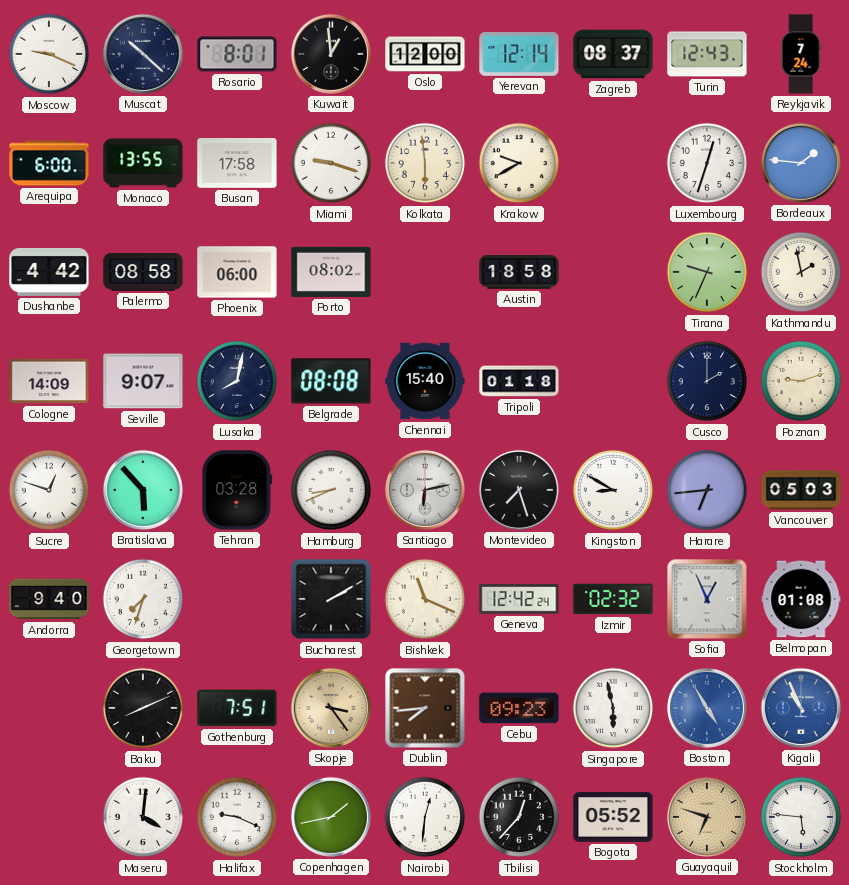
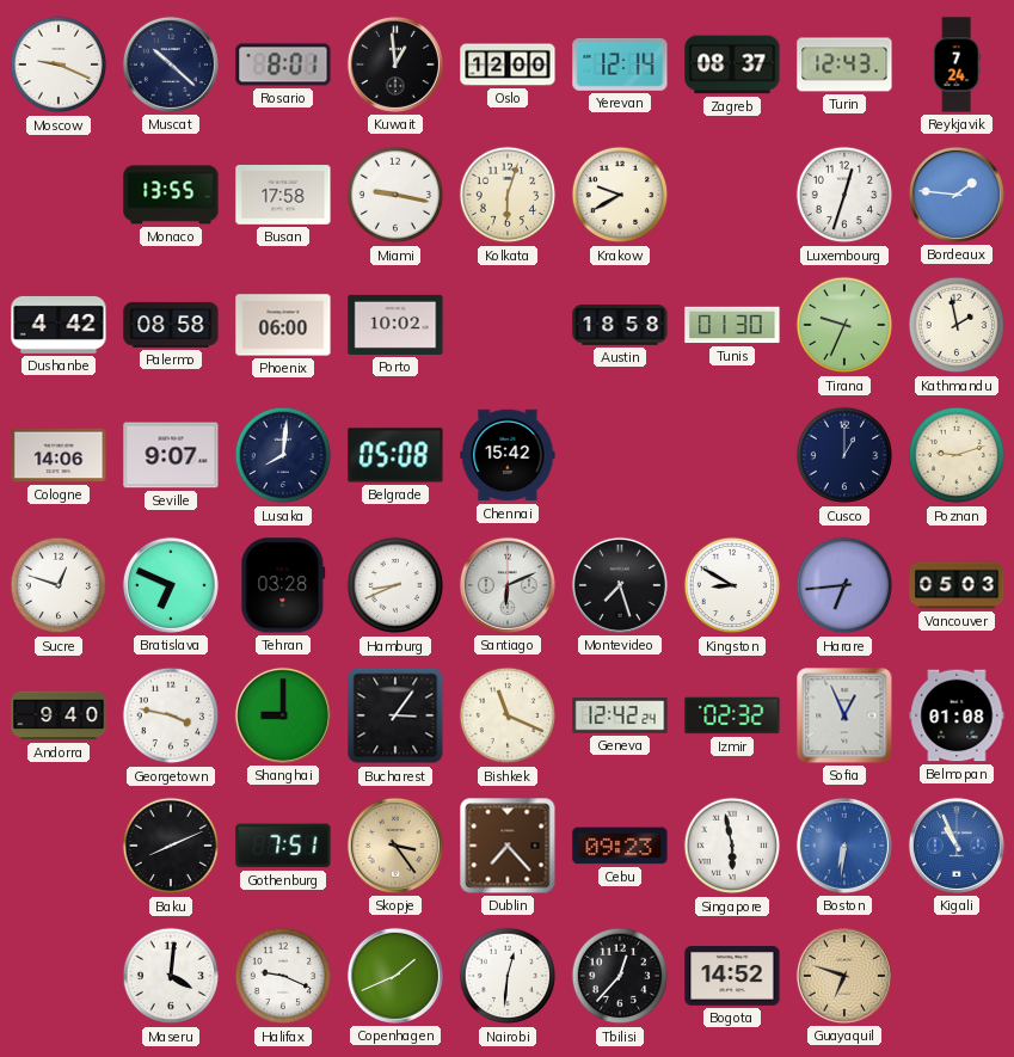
Arequipa: 6:00 -> none
Miami: 9:18 -> 9:17
Kolkata: 5:59 -> 6:03
Porto: 08:02 -> 10:02
Tunis: none -> 01:30
Cologne: 14:09 -> 14:06
Lusaka: 8:02 -> 8:01
Belgrade: 08:08 -> 05:08
Chennai: 15:40 -> 15:42
Tripoli: 01:18 -> none
Cusco: 2:00 -> 1:00
Bratislava: 5:53 -> 6:49
Santiago: 6:13 -> 6:11
Georgetown: 7:33 -> 3:47
Shanghai: none -> 9:00
Bucharest: 2:10 -> 3:06
Dublin: 7:44 -> 7:23
Boston: 4:55 -> 6:31
Copenhagen: 1:43 -> 1:41
Bogota: 05:52 -> 14:52
Stockholm: 5:46 -> none
